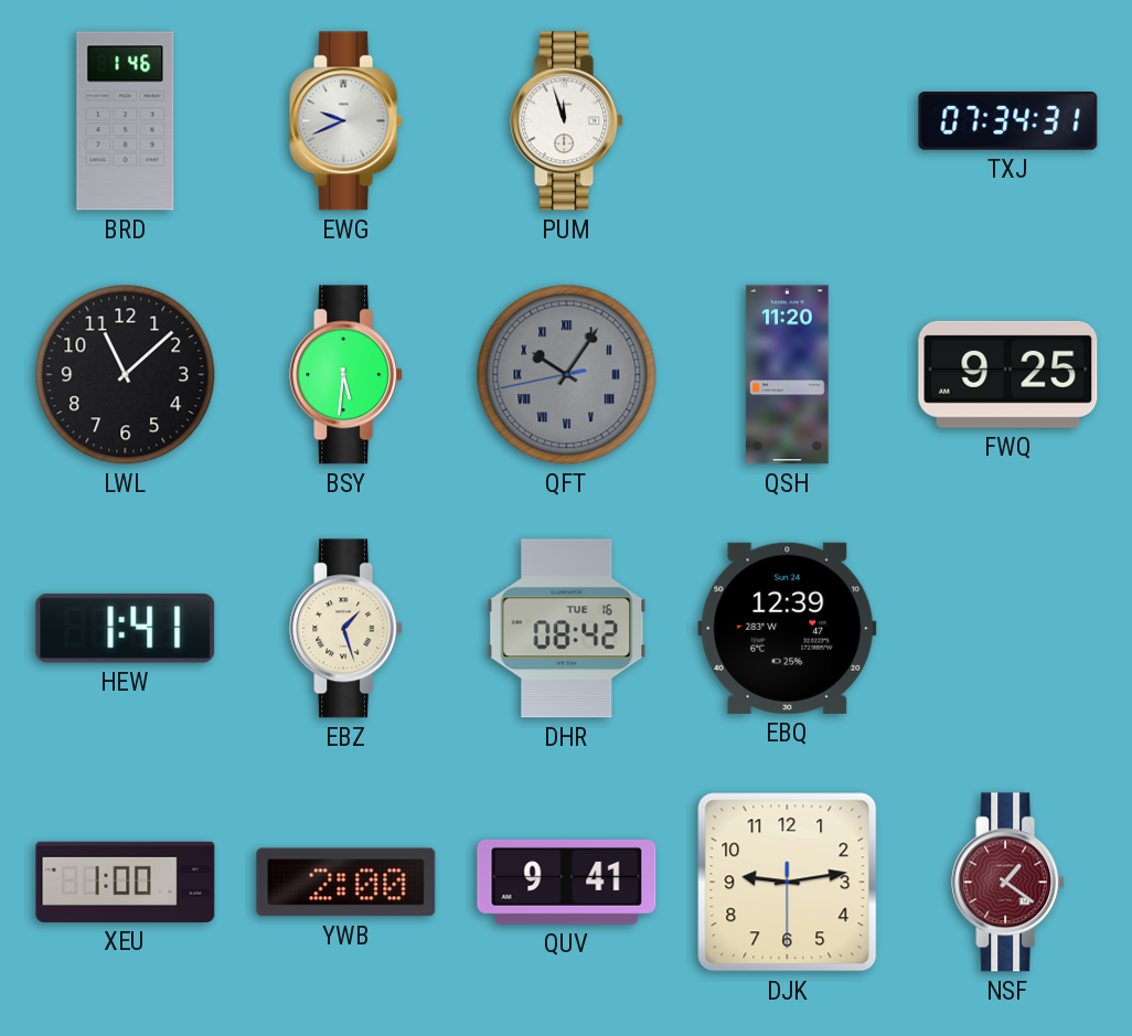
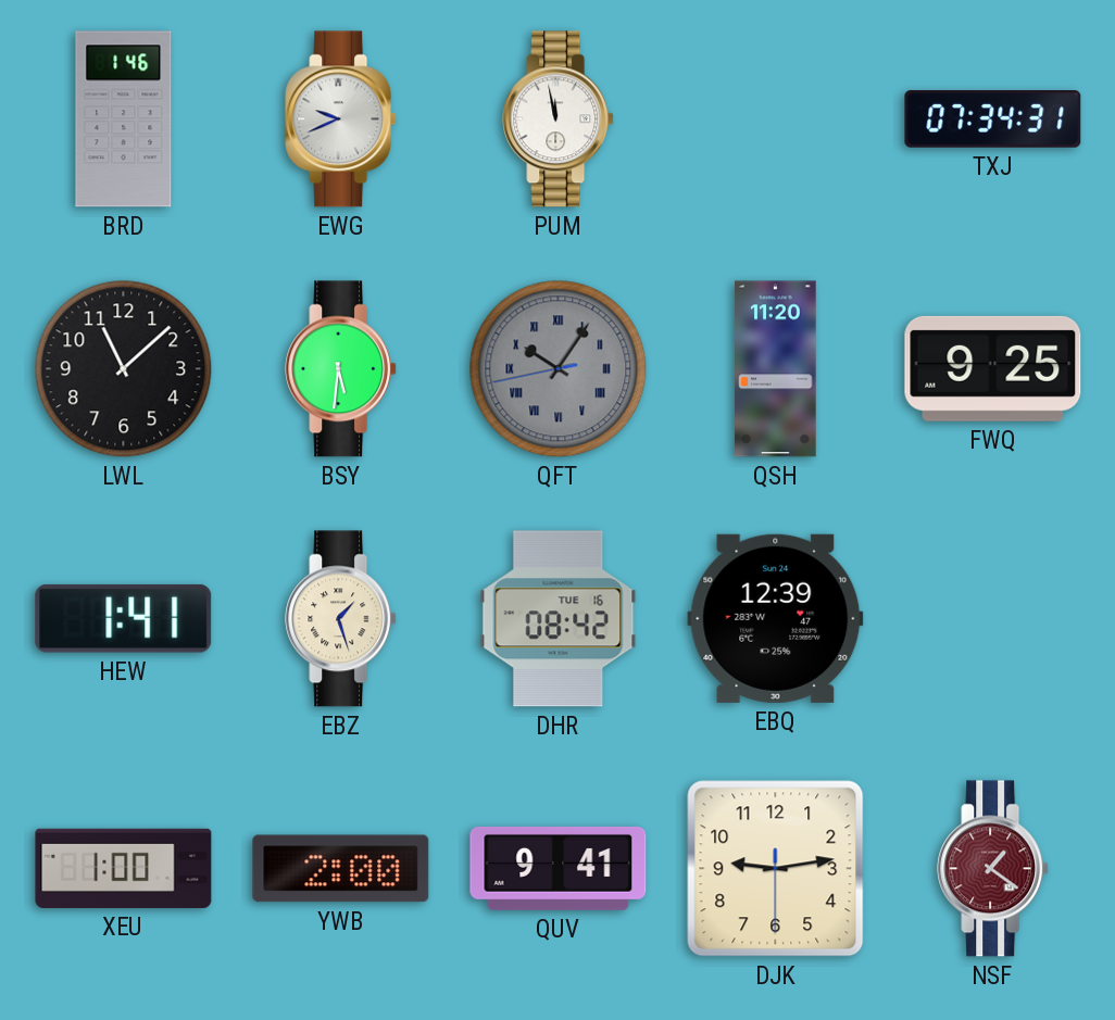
PUM: 11:57 -> 11:58
